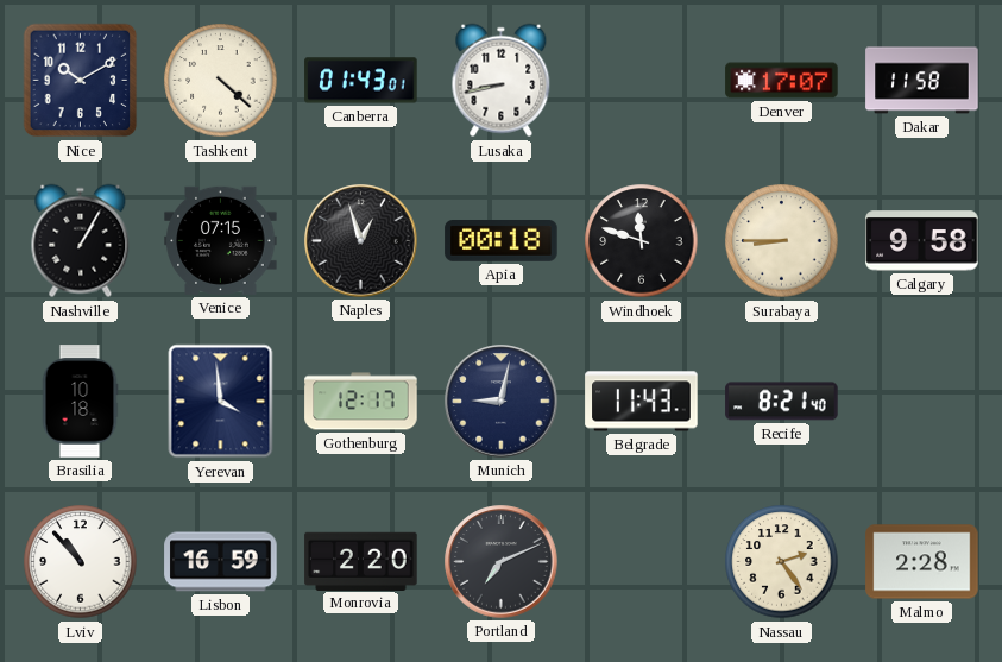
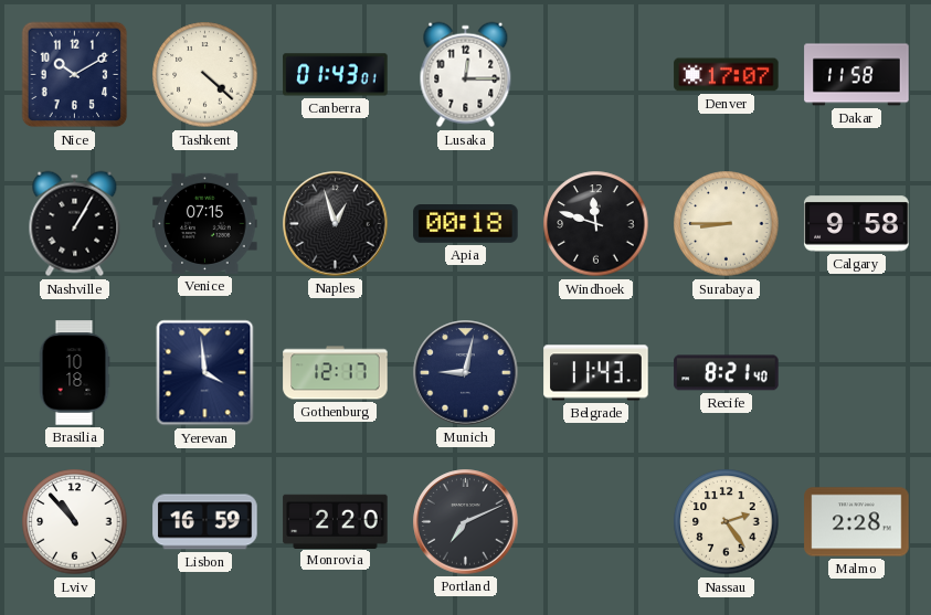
Lusaka: 8:43 -> 12:15
